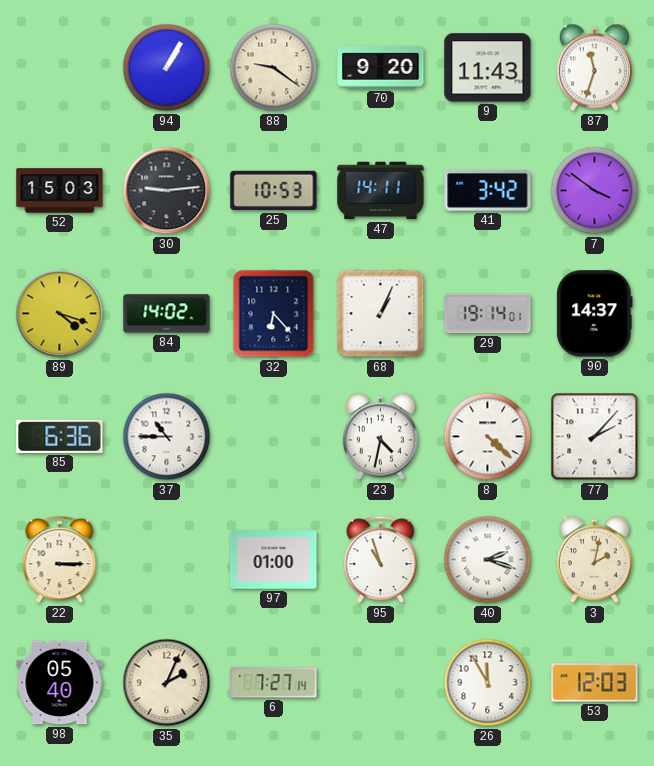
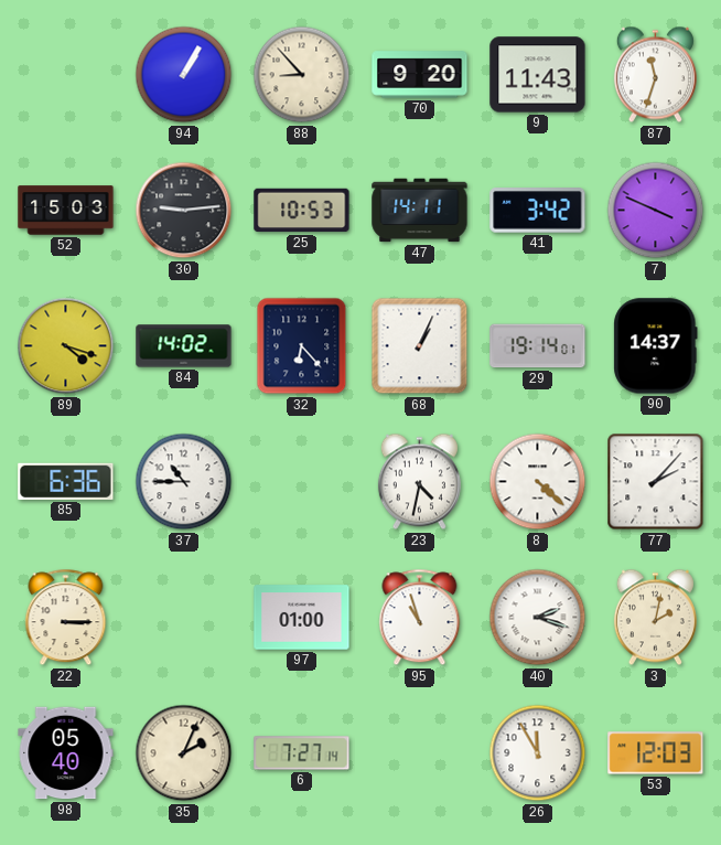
88: 9:21 -> 8:53
7: 3:51 -> 3:49
